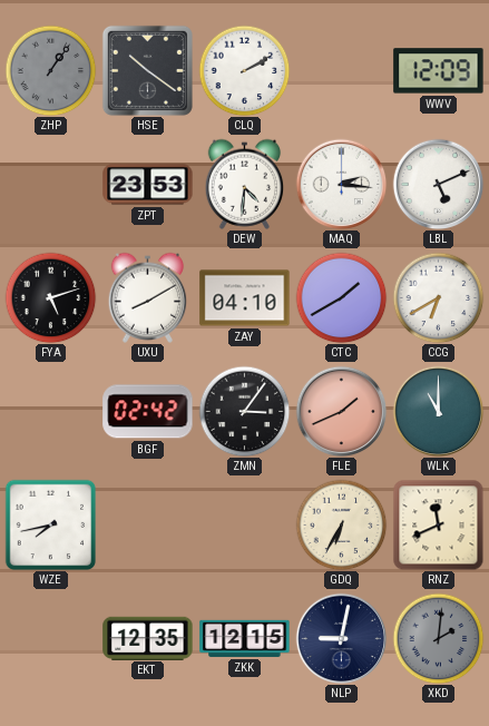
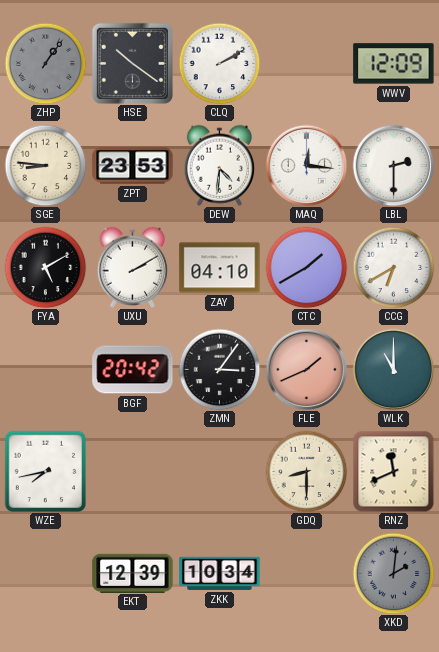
SGE: none -> 8:46
MAQ: 2:16 -> 12:16
LBL: 5:11 -> 2:30
FYA: 5:12 -> 5:10
UXU: 8:10 -> 2:10
BGF: 02:42 -> 20:42
GDQ: 6:35 -> 8:30
EKT: 12:35 -> 12:39
ZKK: 12:15 -> 10:34
NLP: 9:02 -> none
